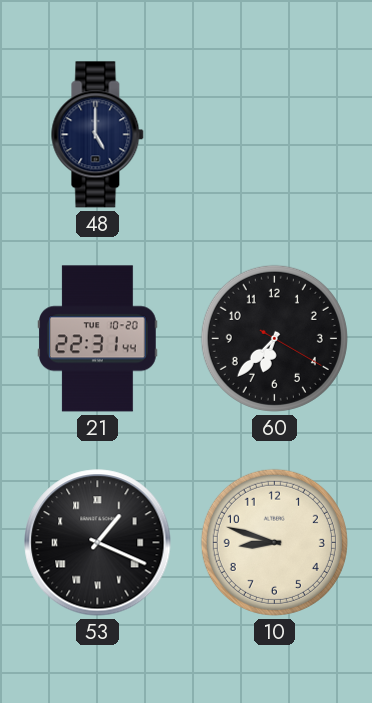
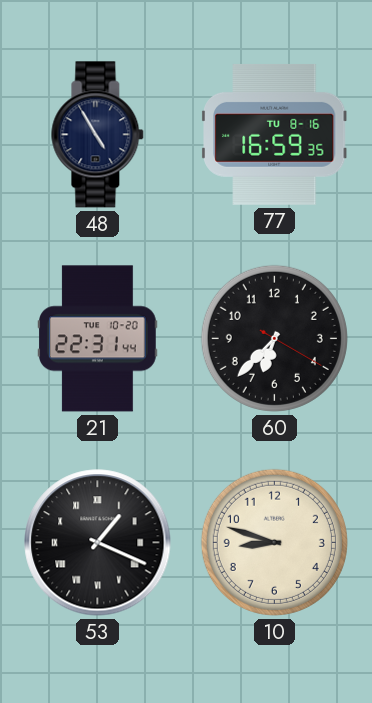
48: 5:00 -> 4:55
77: none -> 16:59
